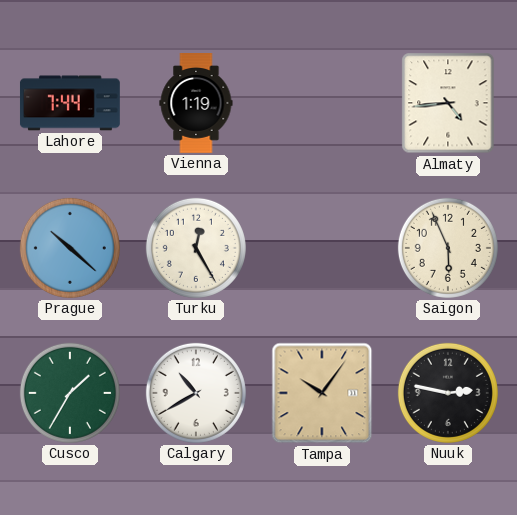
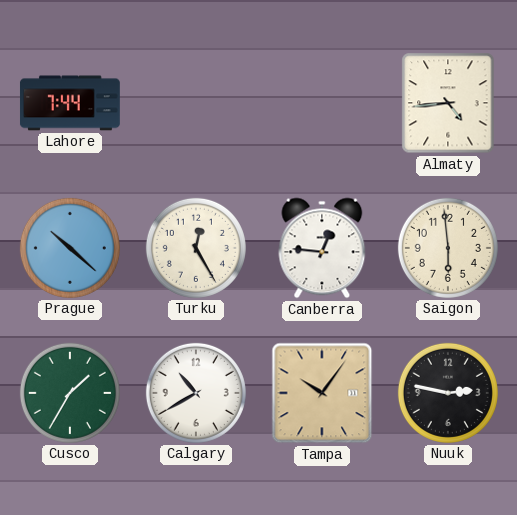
Vienna: 1:19 -> none
Canberra: none -> 12:46
Saigon: 5:56 -> 5:59
